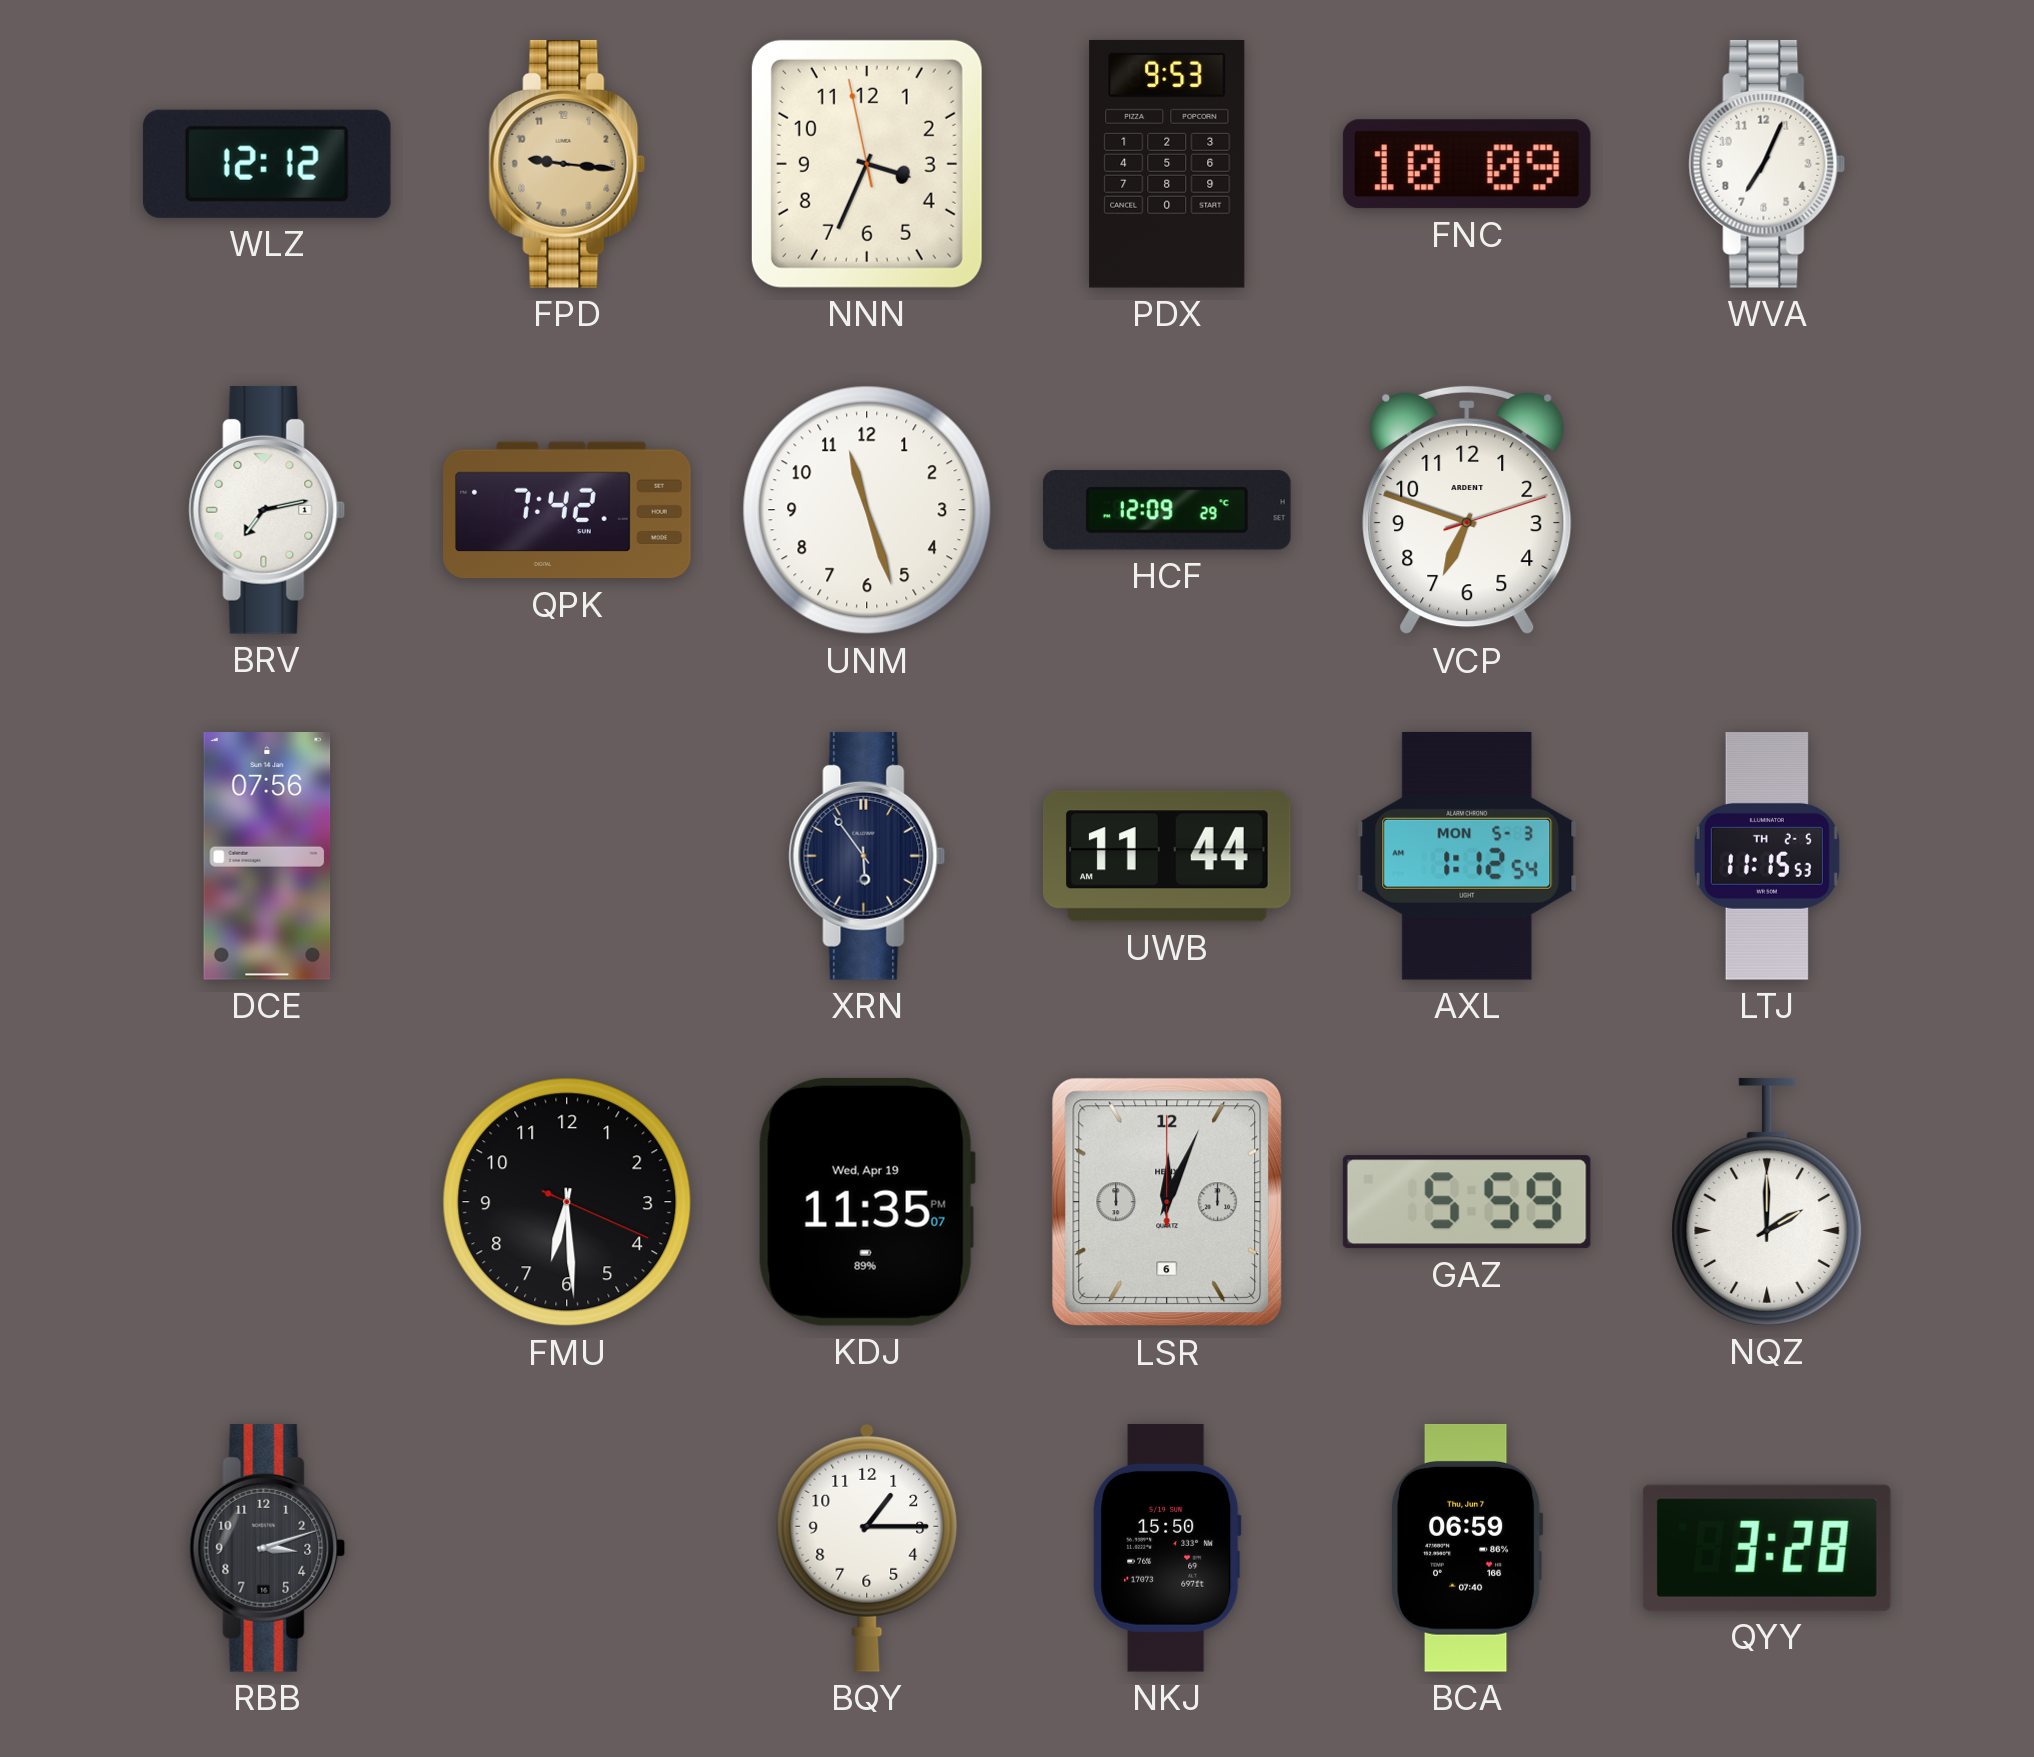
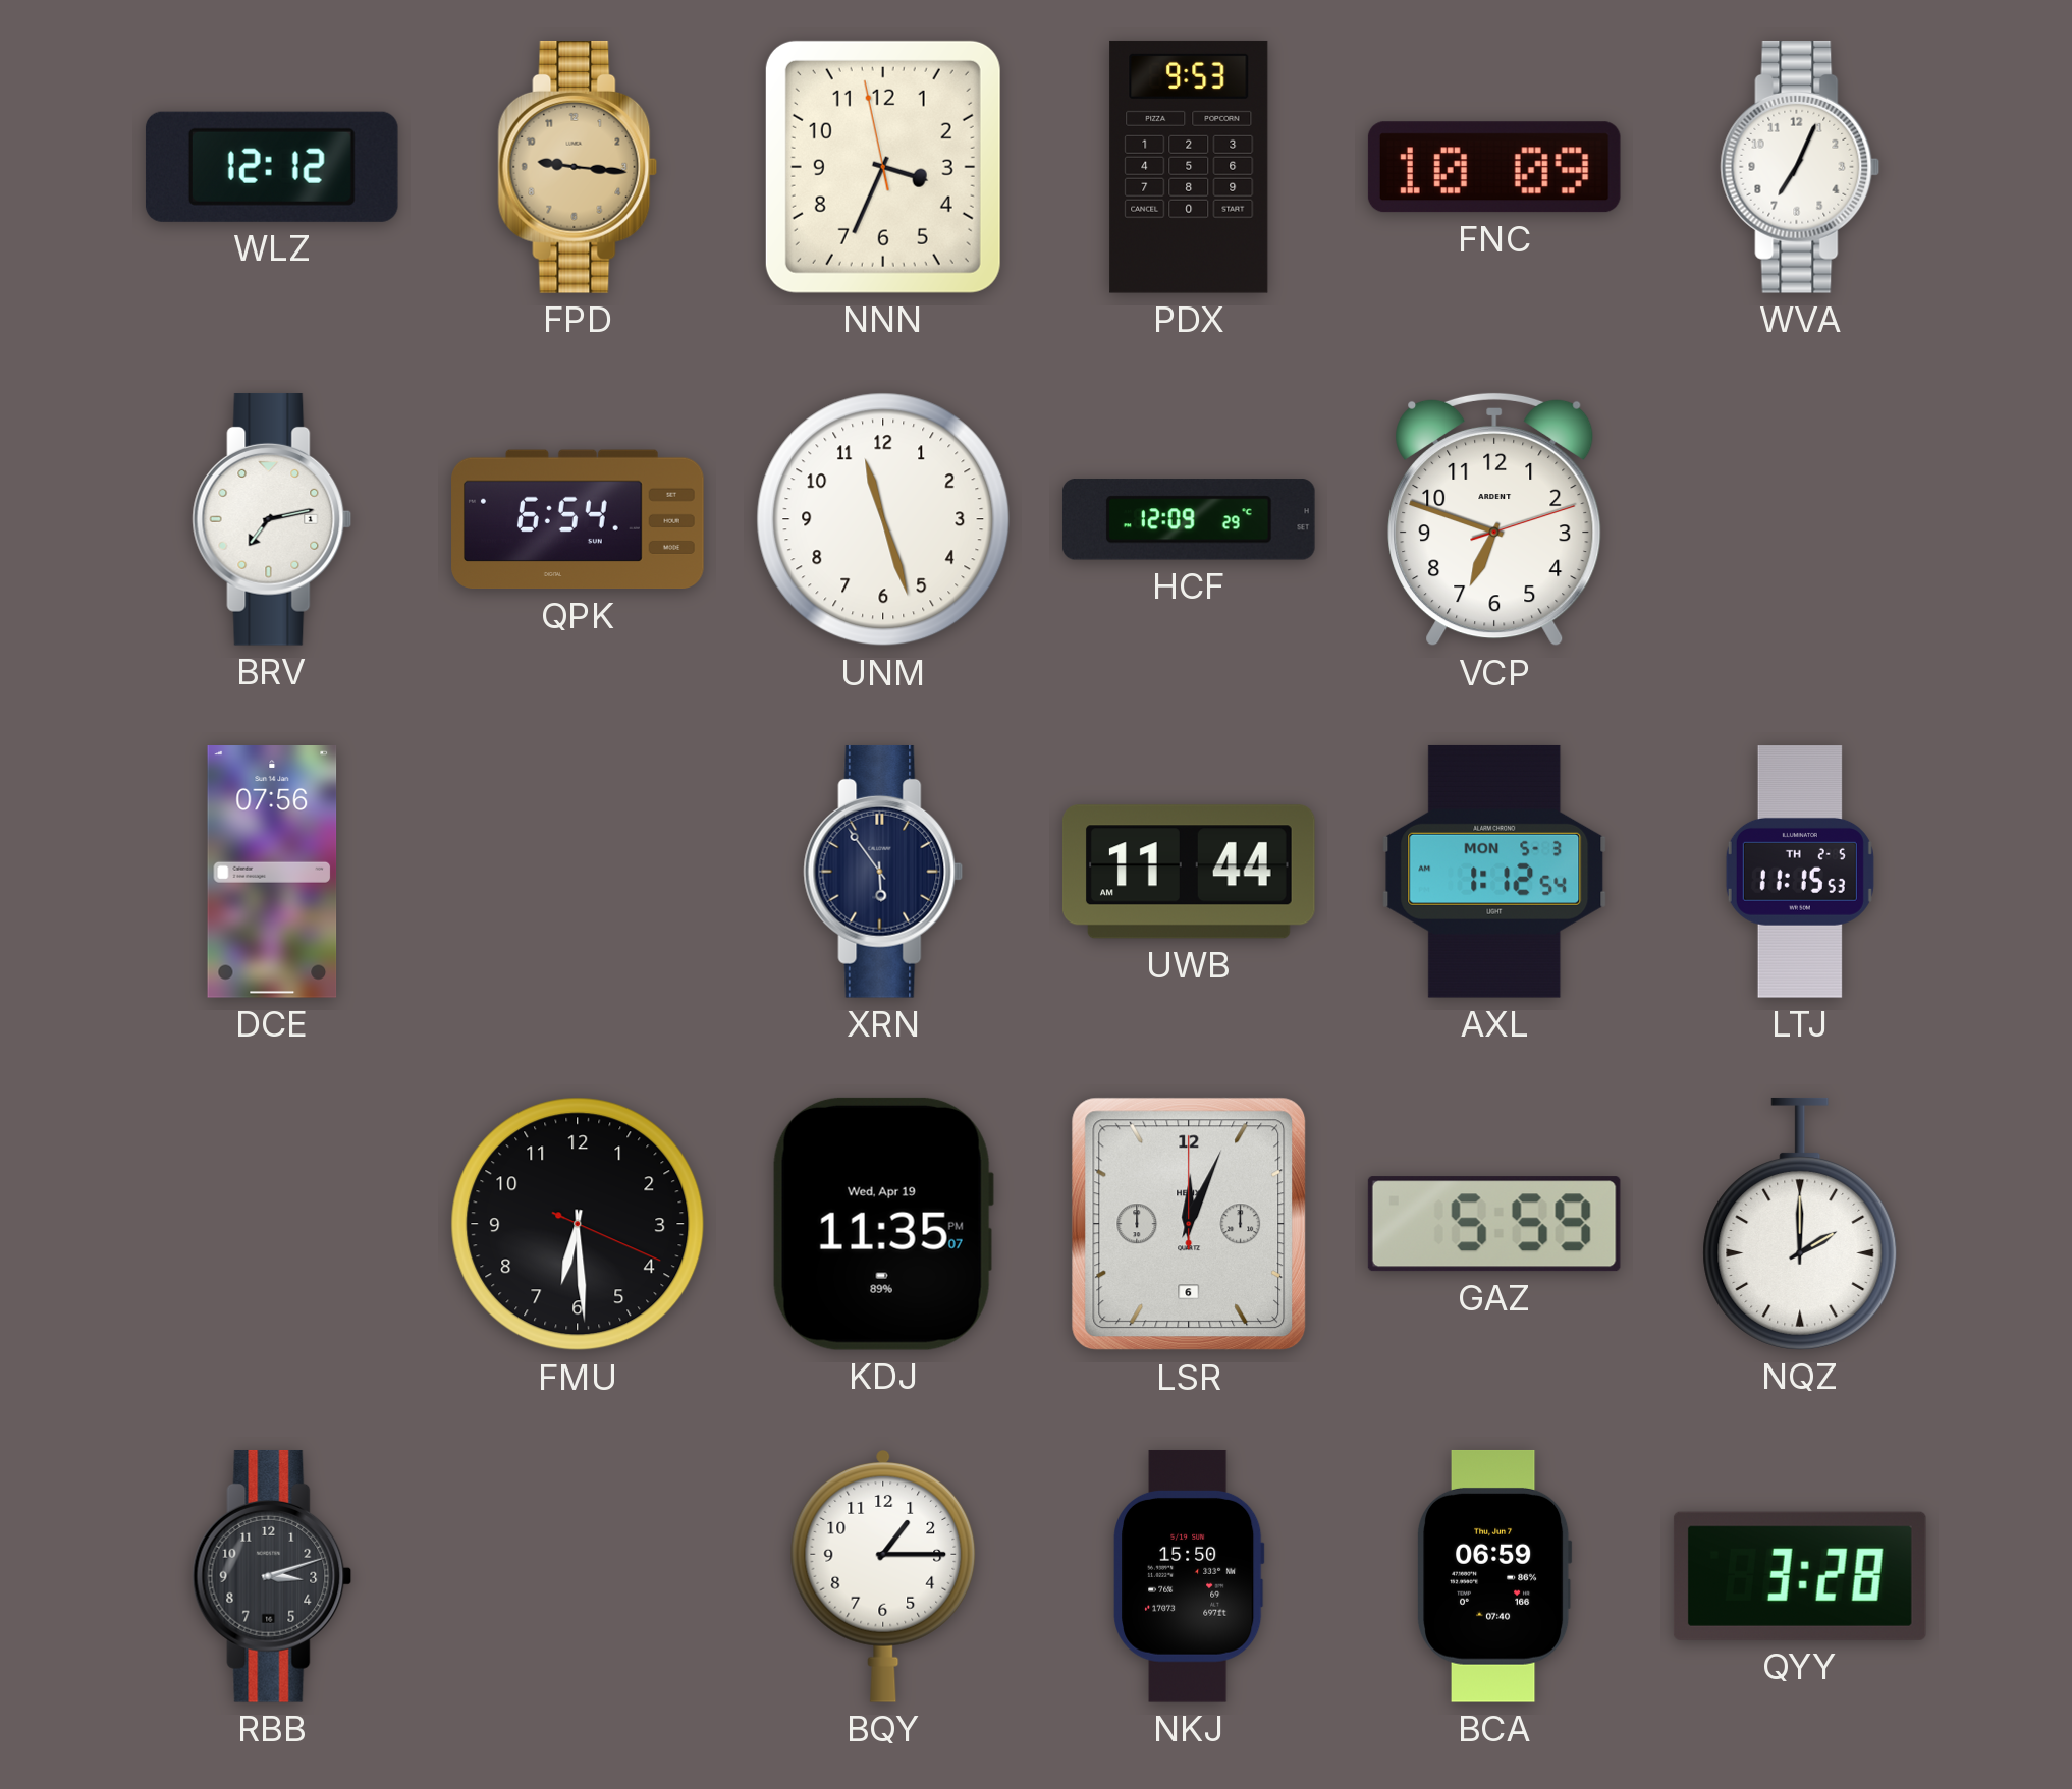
QPK: 7:42 -> 6:54
